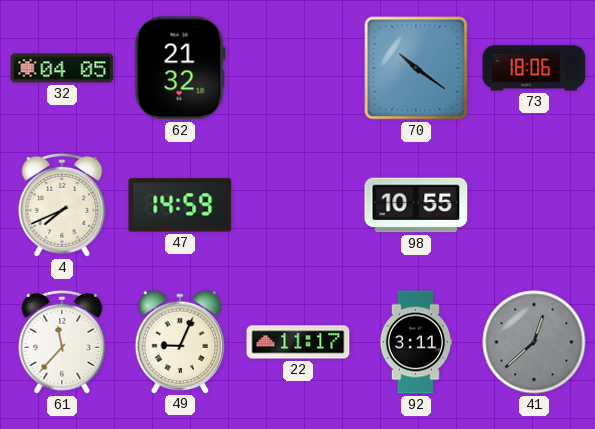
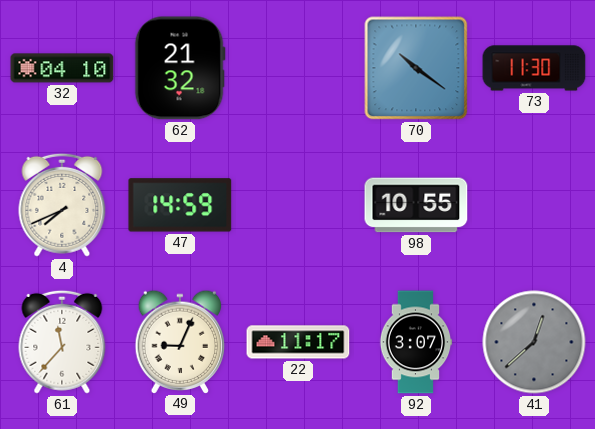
32: 04:05 -> 04:10
73: 18:06 -> 11:30
92: 3:11 -> 3:07
